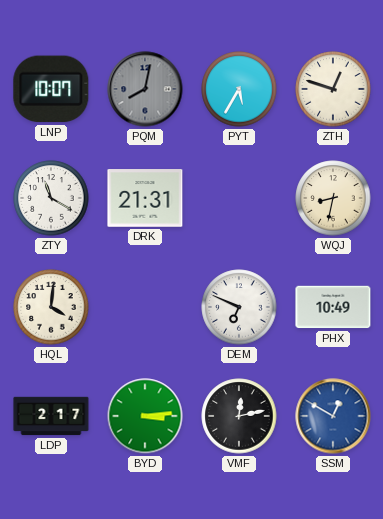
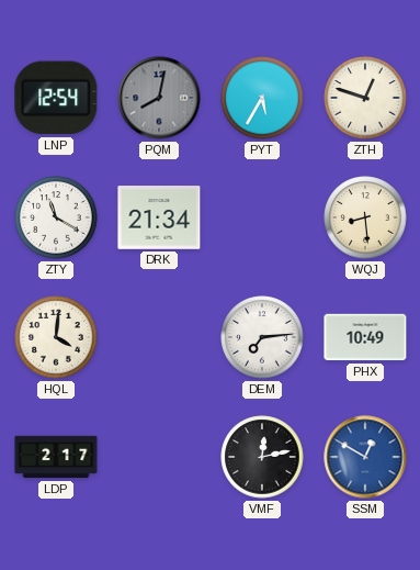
LNP: 10:07 -> 12:54
DRK: 21:31 -> 21:34
WQJ: 8:32 -> 8:29
DEM: 6:49 -> 7:14
BYD: 3:14 -> none
